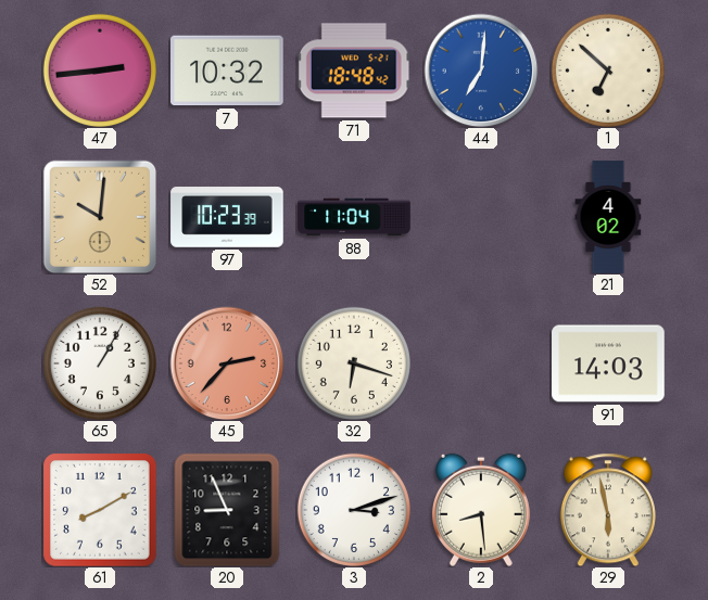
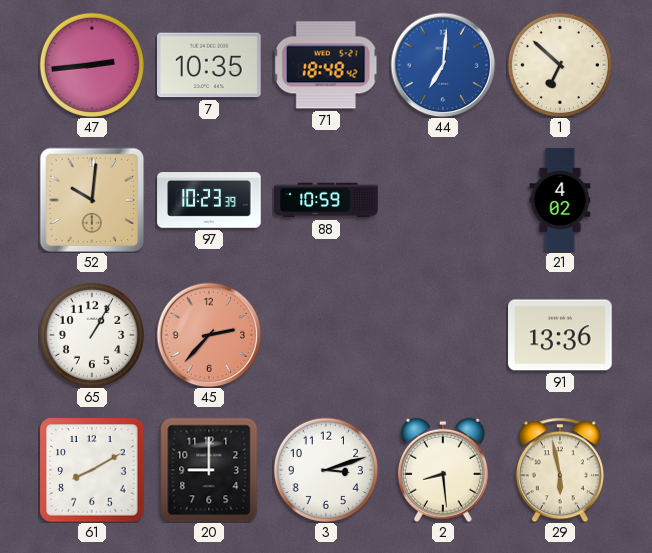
7: 10:32 -> 10:35
88: 11:04 -> 10:59
32: 6:18 -> none
91: 14:03 -> 13:36
20: 8:56 -> 9:00
